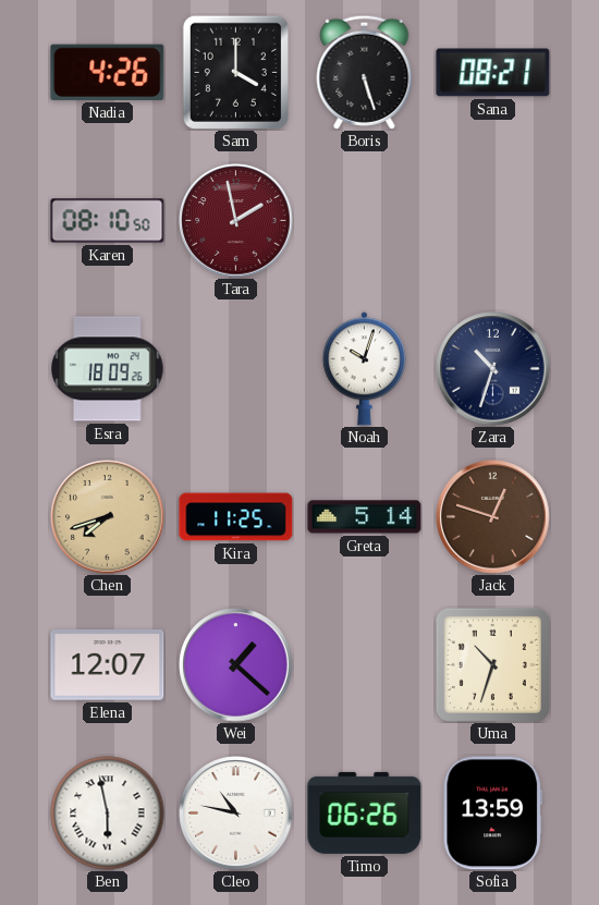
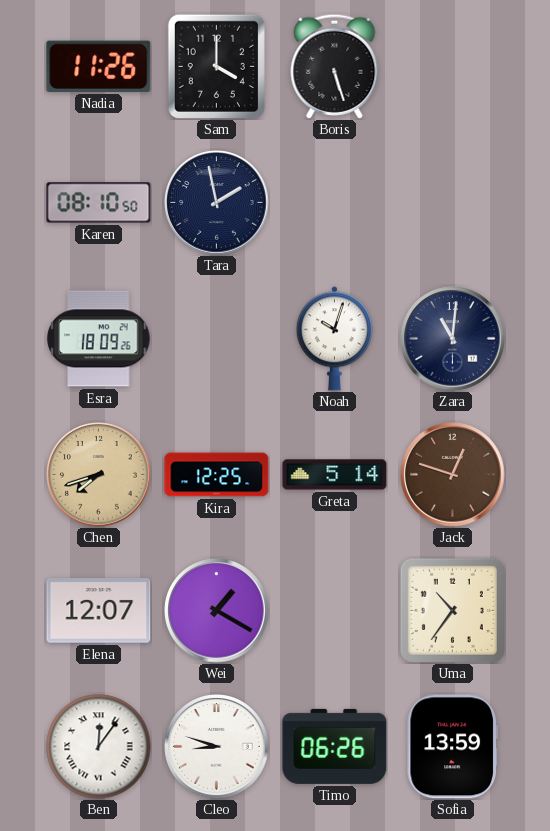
Nadia: 4:26 -> 11:26
Sana: 08:21 -> none
Tara dial: burgundy -> navy
Zara: 10:33 -> 11:01
Kira: 11:25 -> 12:25
Wei: 1:22 -> 1:20
Uma: 10:33 -> 10:36
Ben: 5:58 -> 12:06
Cleo: 10:47 -> 8:48
